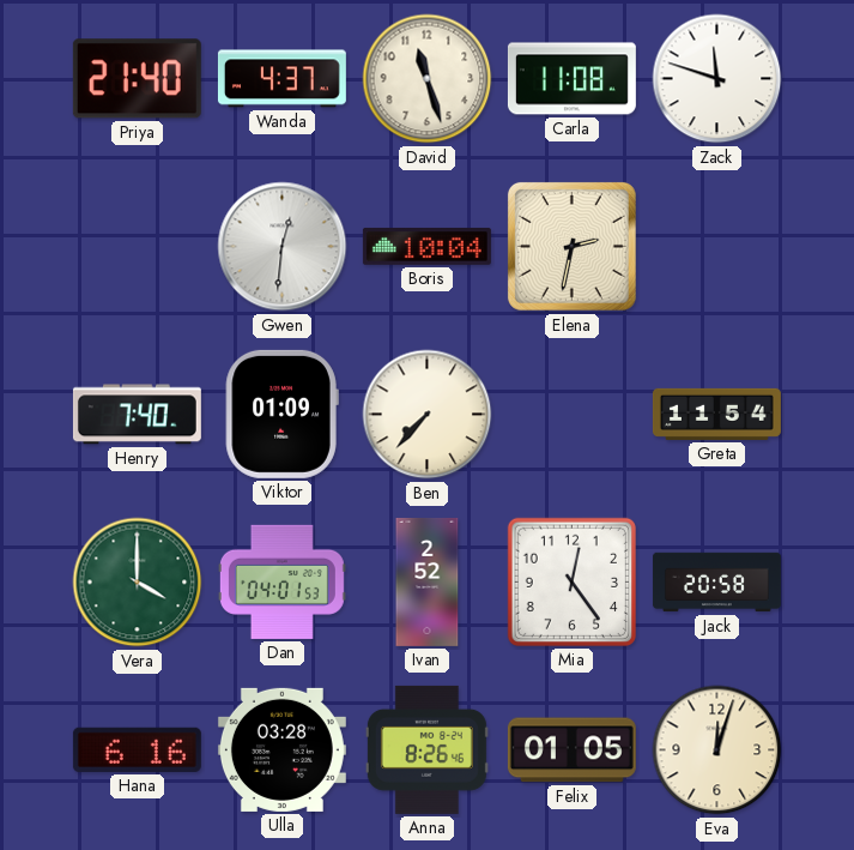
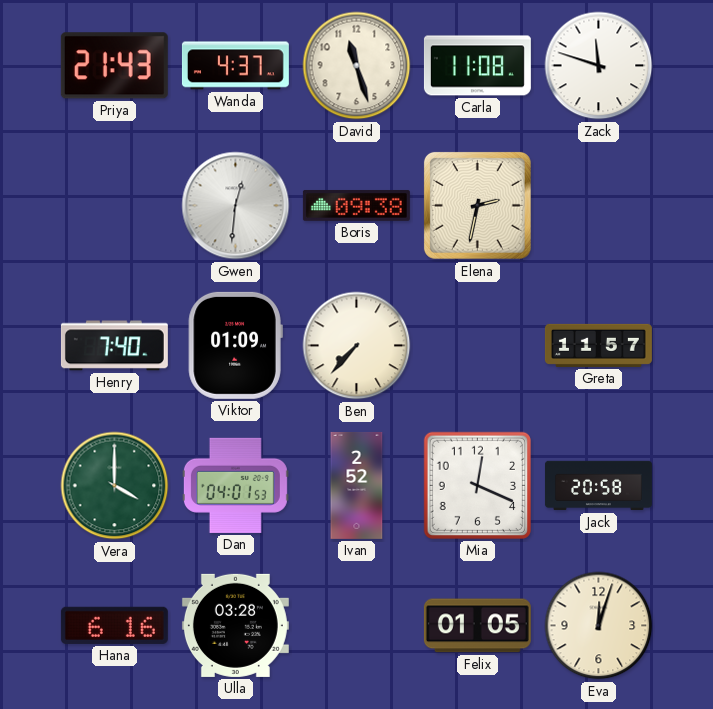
Priya: 21:40 -> 21:43
Boris: 10:04 -> 09:38
Greta: 11:54 -> 11:57
Mia: 12:24 -> 12:19
Anna: 8:26 -> none
